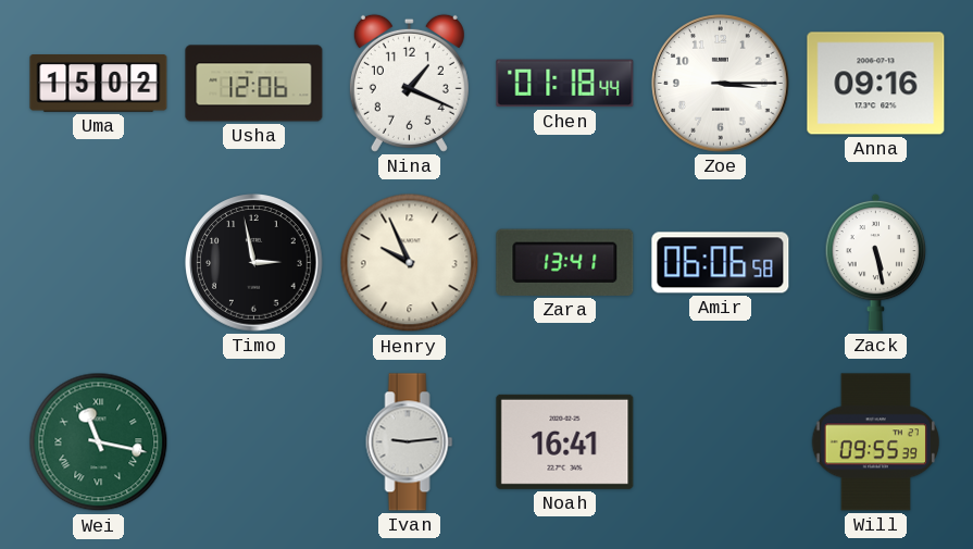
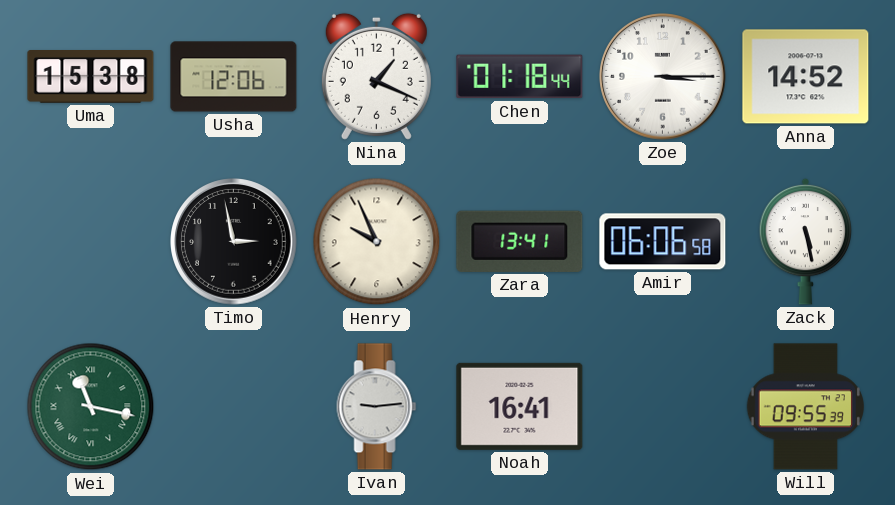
Uma: 15:02 -> 15:38
Anna: 09:16 -> 14:52
